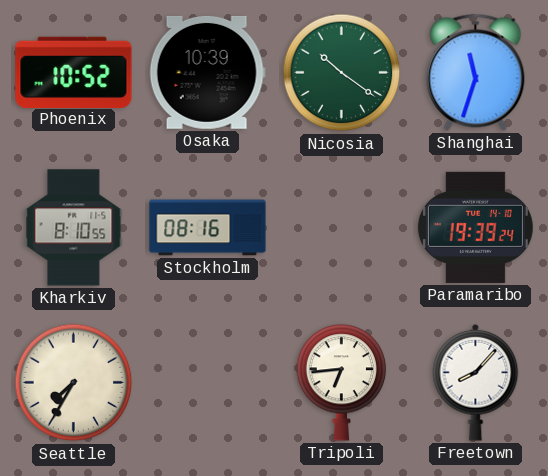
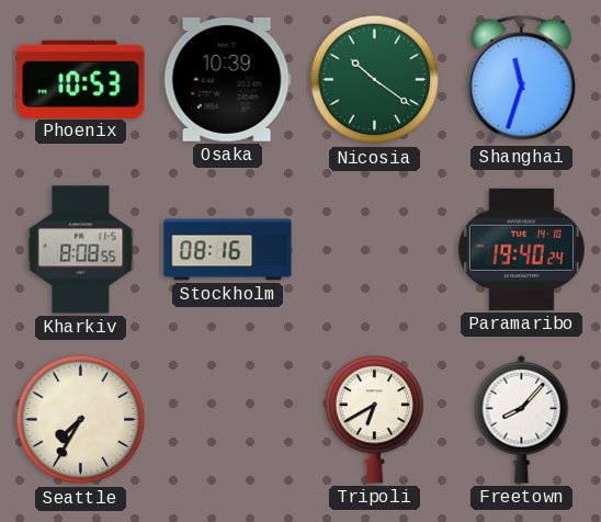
Phoenix: 10:52 -> 10:53
Kharkiv: 8:10 -> 8:08
Paramaribo: 19:39 -> 19:40
Tripoli: 6:44 -> 6:40
